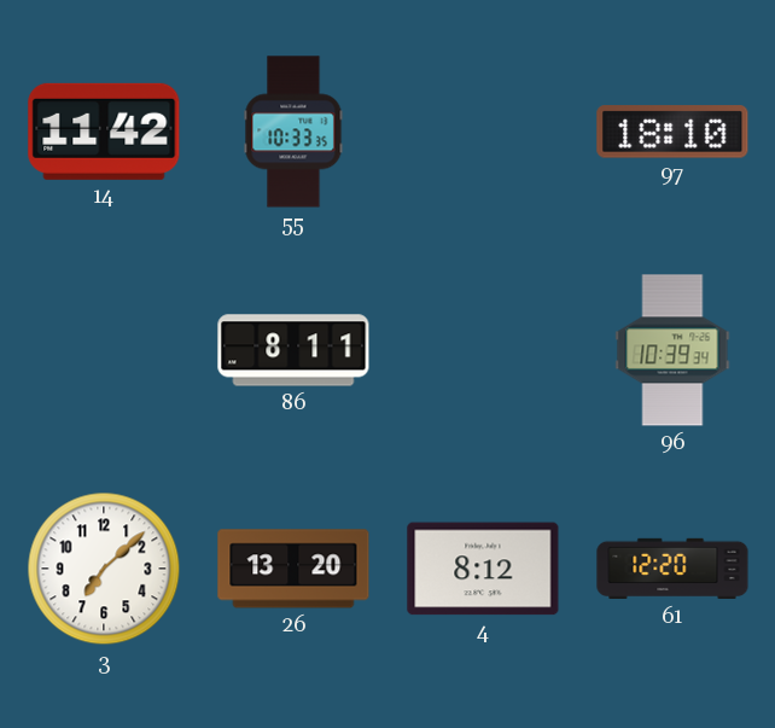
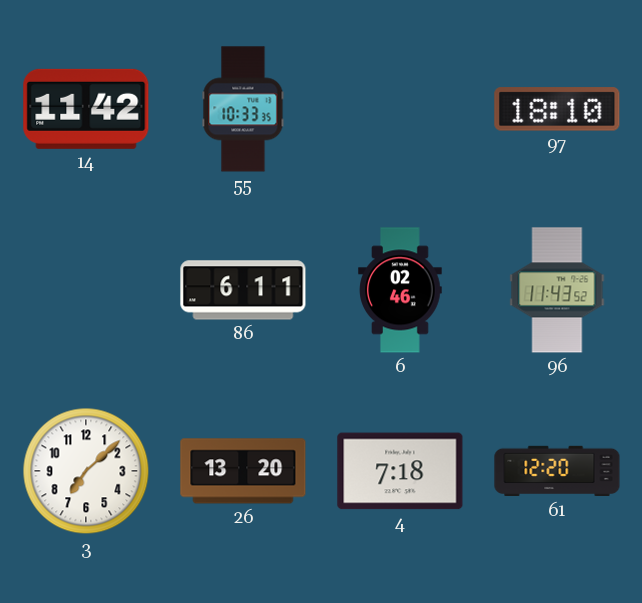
86: 8:11 -> 6:11
6: none -> 02:46
96: 10:39 -> 11:43
4: 8:12 -> 7:18
